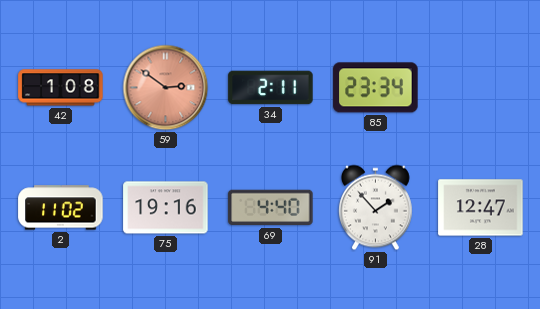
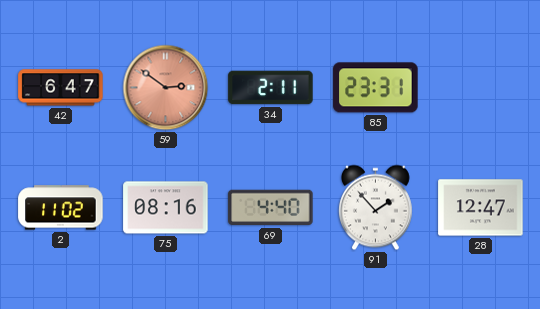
42: 1:08 -> 6:47
85: 23:34 -> 23:31
75: 19:16 -> 08:16
